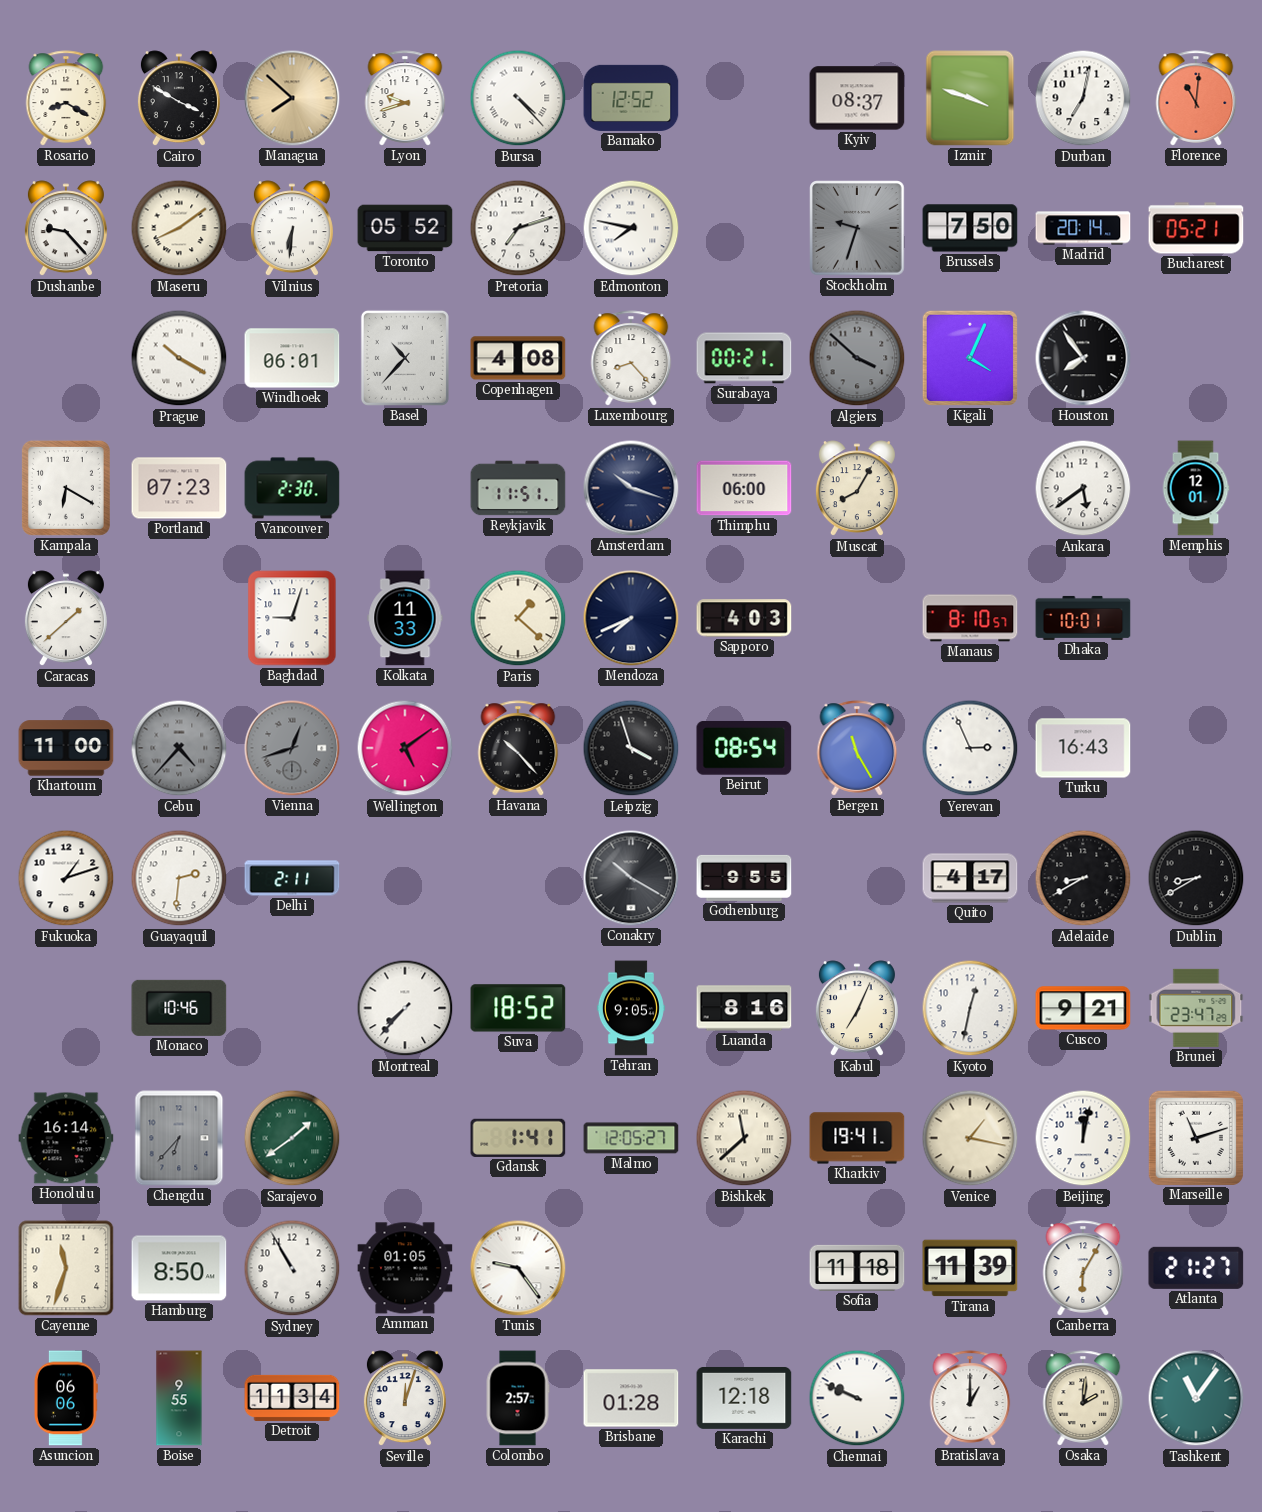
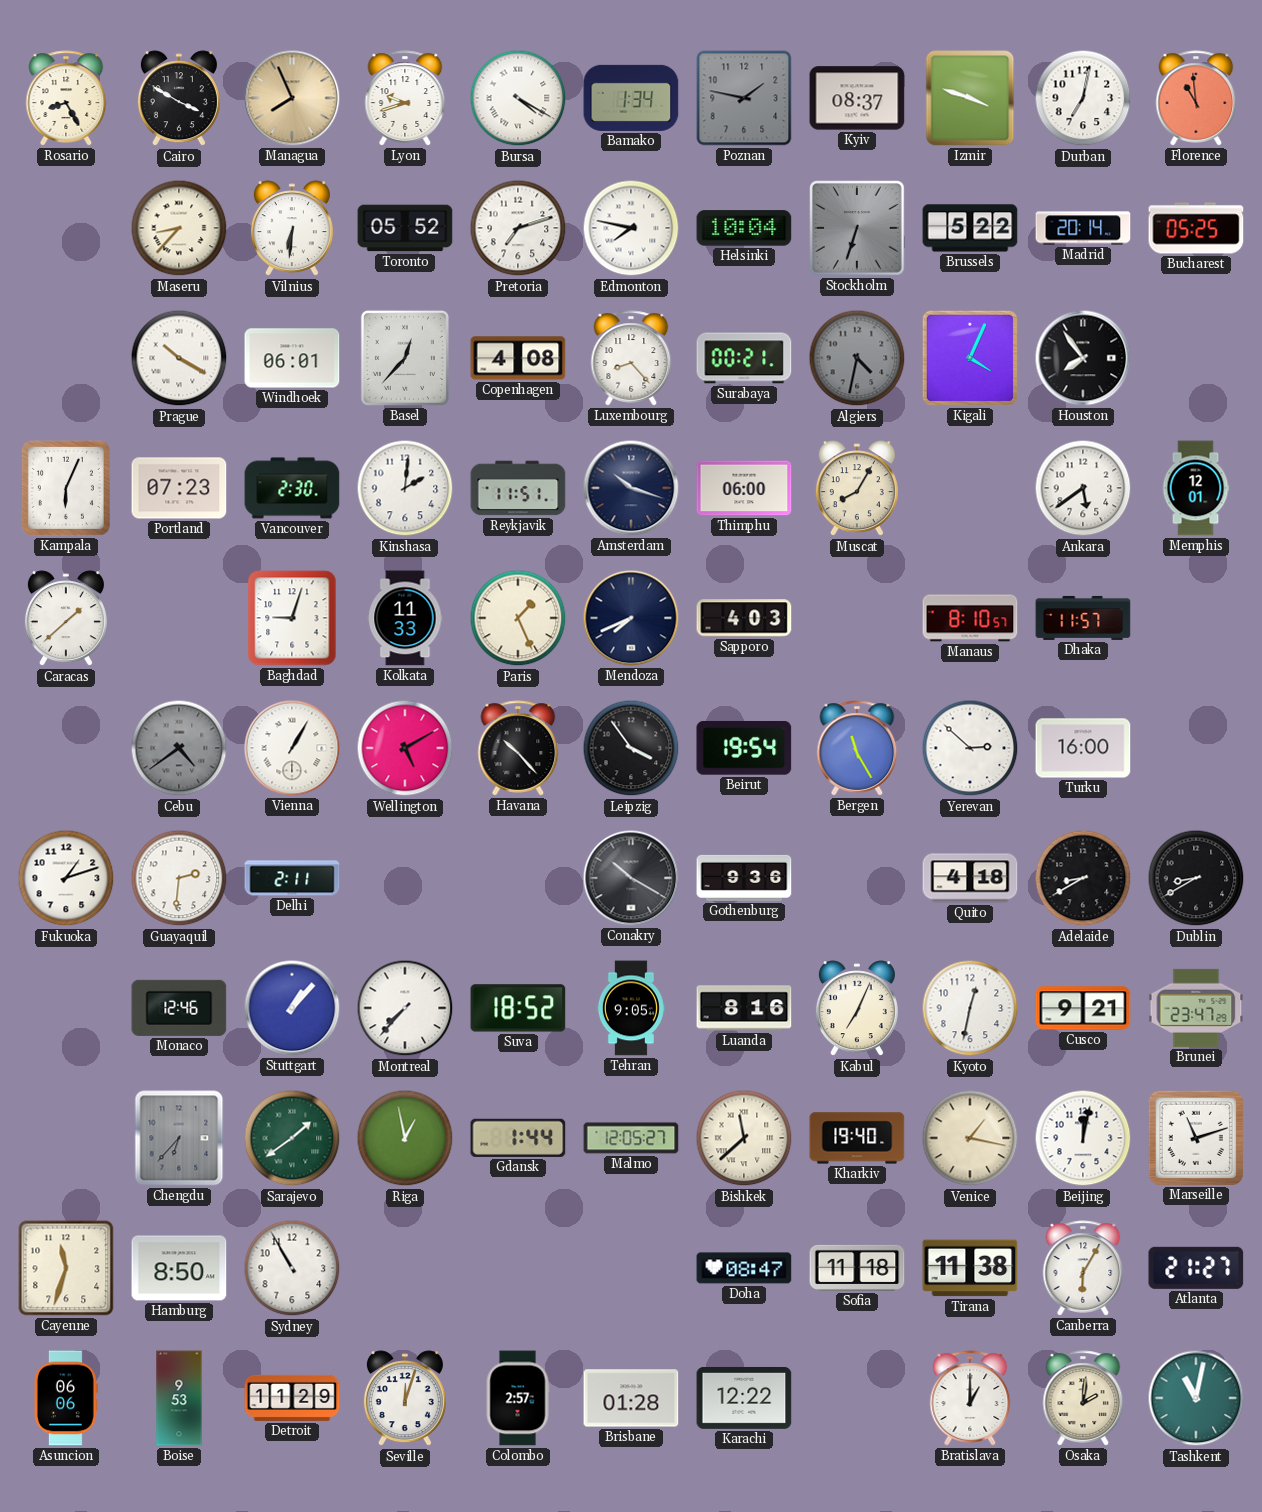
Rosario: 8:20 -> 8:25
Managua: 7:52 -> 7:56
Bursa: 4:23 -> 4:20
Bamako: 12:52 -> 1:34
Poznan: none -> 1:47
Florence: 11:01 -> 10:59
Dushanbe: 9:23 -> none
Maseru: 8:09 -> 8:37
Helsinki: none -> 10:04
Stockholm: 9:33 -> 6:33
Brussels: 7:50 -> 5:22
Bucharest: 05:21 -> 05:25
Basel: 10:37 -> 12:37
Algiers: 3:52 -> 4:32
Kampala: 6:20 -> 6:04
Kinshasa: none -> 2:01
Paris: 1:22 -> 1:26
Dhaka: 10:01 -> 11:57
Khartoum: 11:00 -> none
Cebu: 4:37 -> 4:39
Vienna: 12:42 -> 1:05
Vienna dial: grey -> white
Wellington: 5:09 -> 5:10
Leipzig: 3:57 -> 3:54
Beirut: 08:54 -> 19:54
Yerevan: 2:56 -> 2:52
Turku: 16:43 -> 16:00
Gothenburg: 9:55 -> 9:36
Quito: 4:17 -> 4:18
Monaco: 10:46 -> 12:46
Stuttgart: none -> 1:07
Honolulu: 16:14 -> none
Riga: none -> 12:58
Gdansk: 1:41 -> 1:44
Kharkiv: 19:41 -> 19:40
Amman: 01:05 -> none
Tunis: 9:24 -> none
Doha: none -> 08:47
Tirana: 11:39 -> 11:38
Boise: 9:55 -> 9:53
Detroit: 11:34 -> 11:29
Karachi: 12:18 -> 12:22
Chennai: 9:49 -> none
Tashkent: 11:06 -> 11:02
